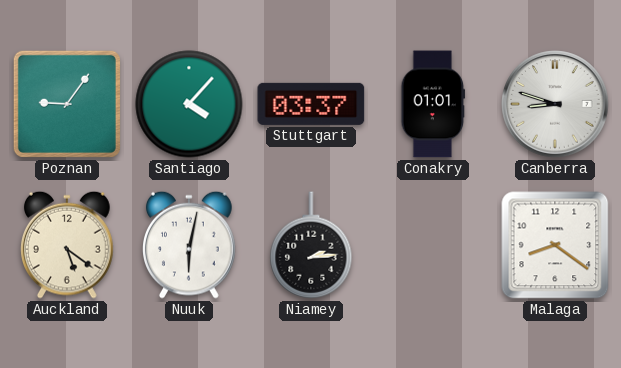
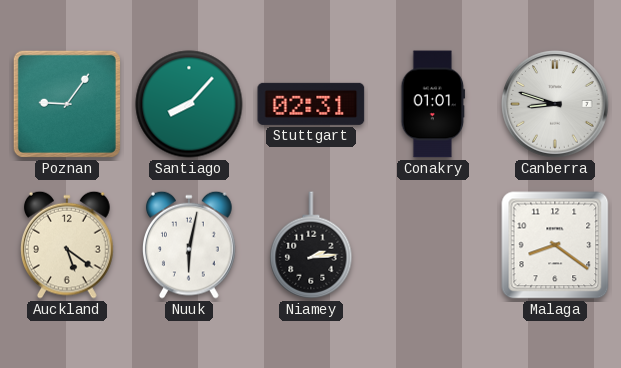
Santiago: 4:07 -> 8:07
Stuttgart: 03:37 -> 02:31
